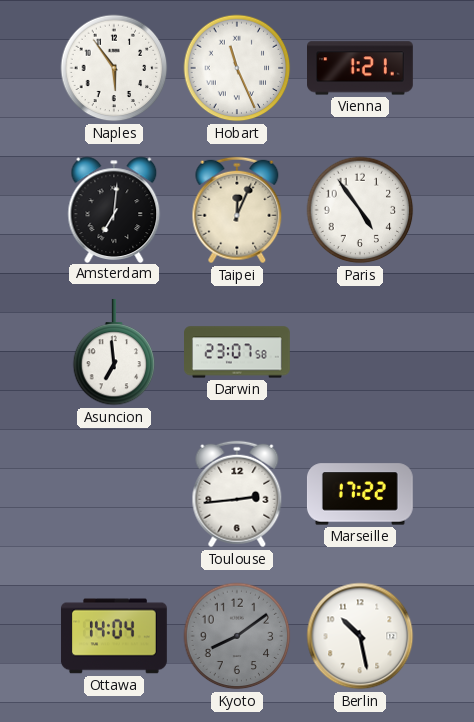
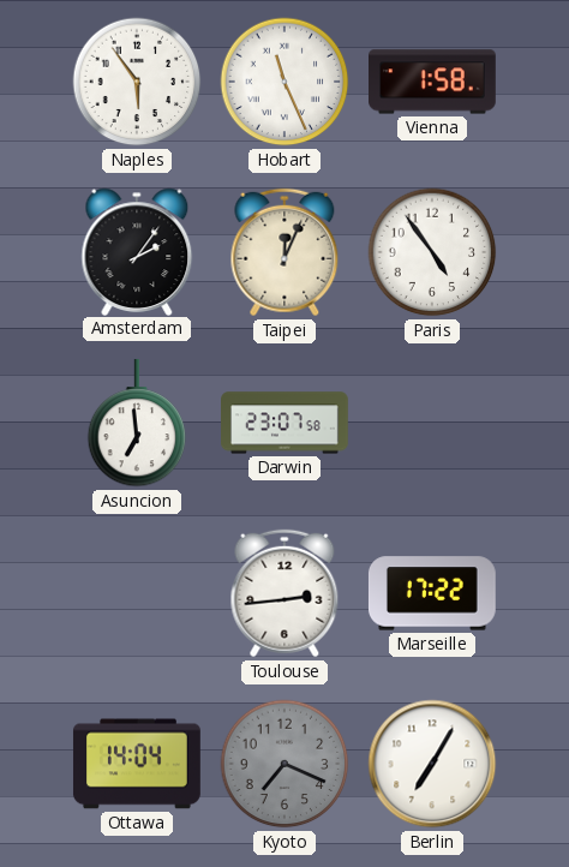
Vienna: 1:21 -> 1:58
Amsterdam: 7:01 -> 2:06
Kyoto: 8:09 -> 7:19
Berlin: 10:28 -> 7:05
